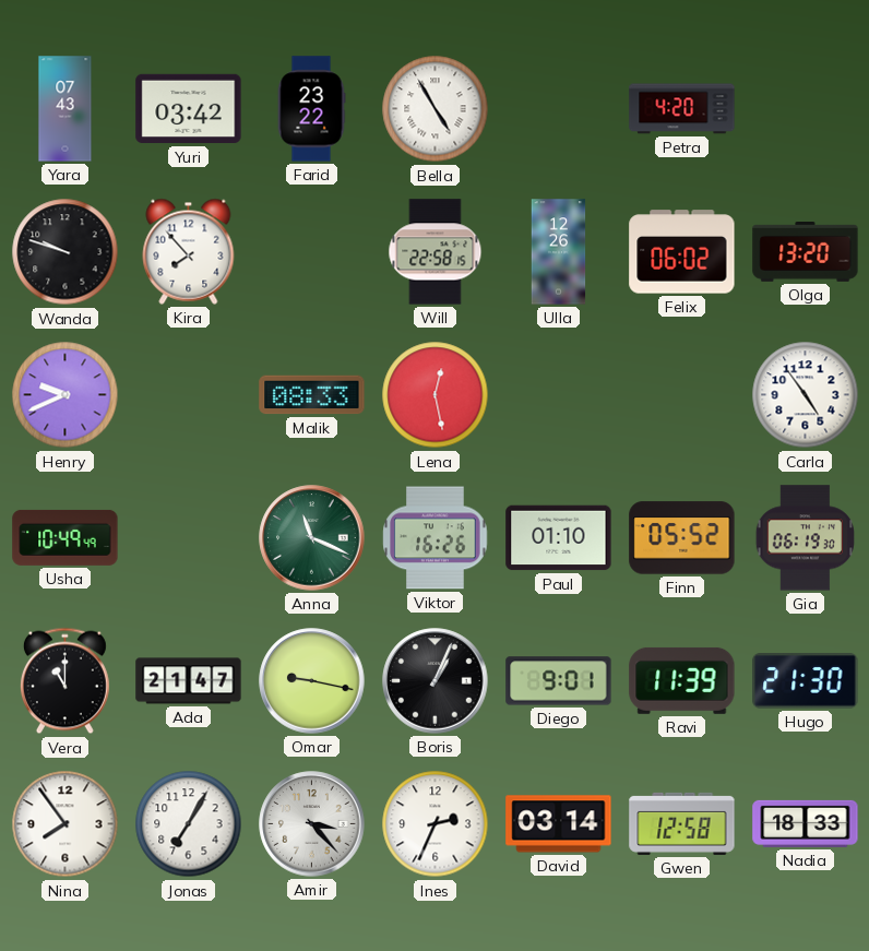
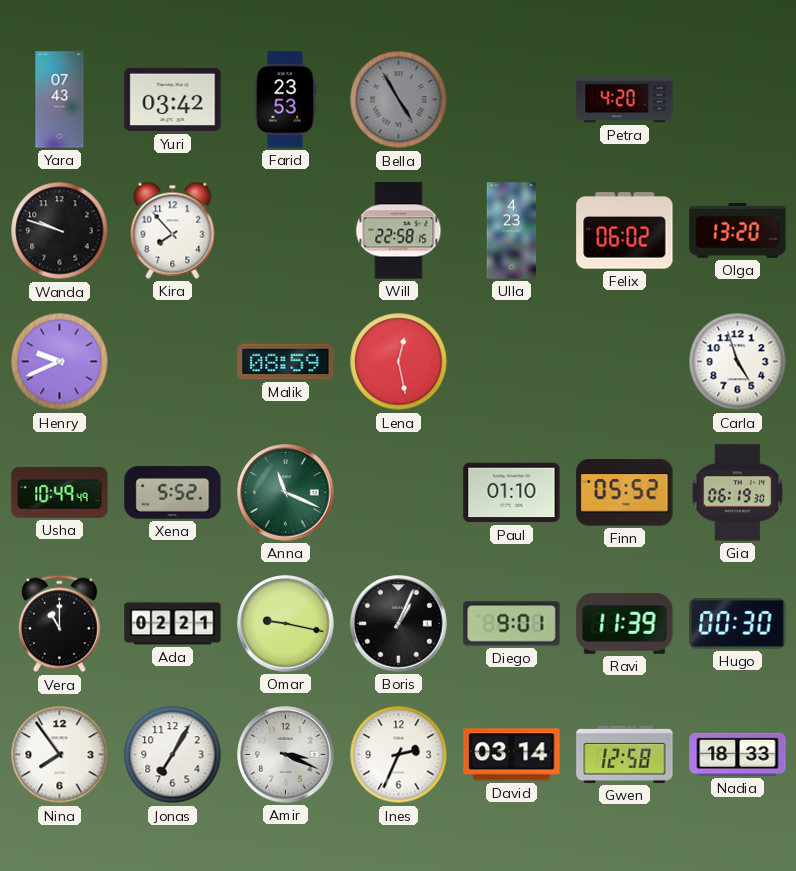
Farid: 23:22 -> 23:53
Bella dial: white -> grey
Ulla: 12:26 -> 4:23
Malik: 08:33 -> 08:59
Carla: 4:54 -> 4:57
Xena: none -> 5:52
Viktor: 16:26 -> none
Ada: 21:47 -> 02:21
Hugo: 21:30 -> 00:30
Amir: 3:23 -> 3:19
